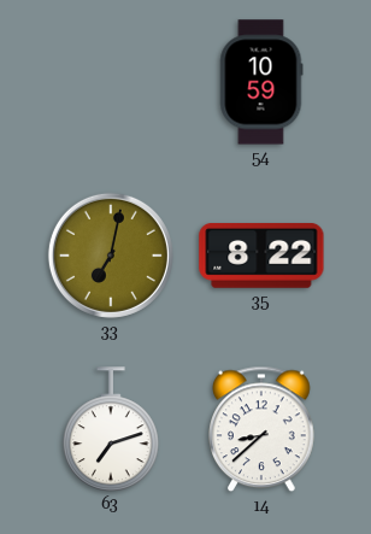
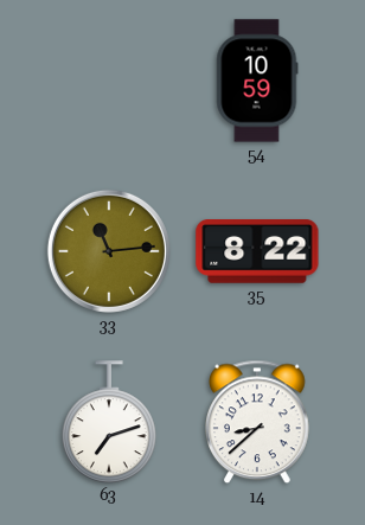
33: 7:02 -> 11:14
